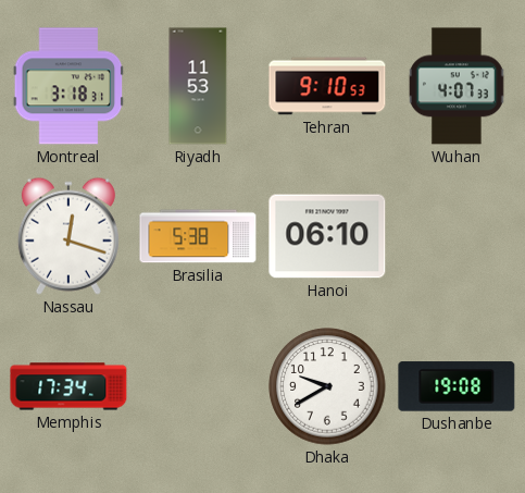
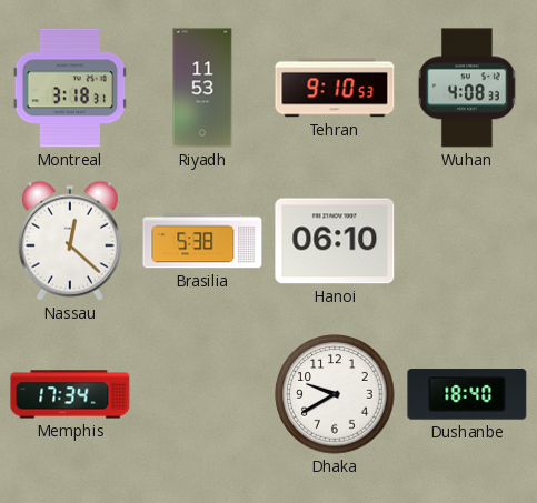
Wuhan: 4:07 -> 4:08
Nassau: 12:18 -> 12:22
Dushanbe: 19:08 -> 18:40
